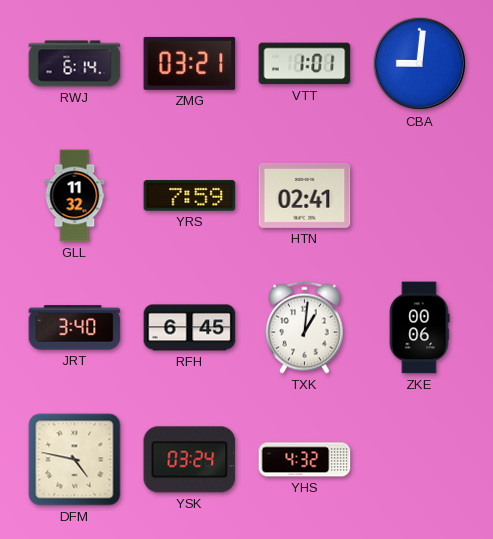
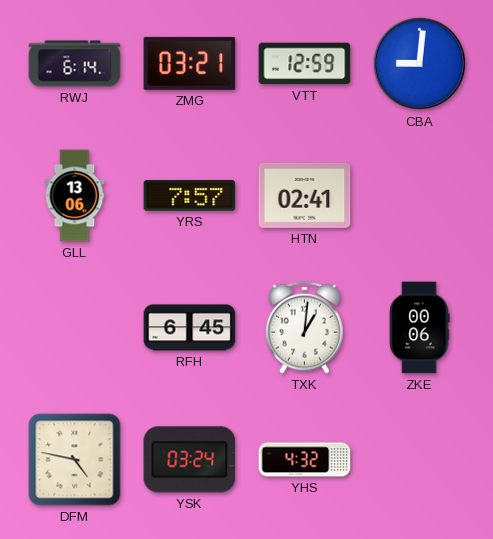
VTT: 1:01 -> 12:59
GLL: 11:32 -> 13:06
YRS: 7:59 -> 7:57
JRT: 3:40 -> none
